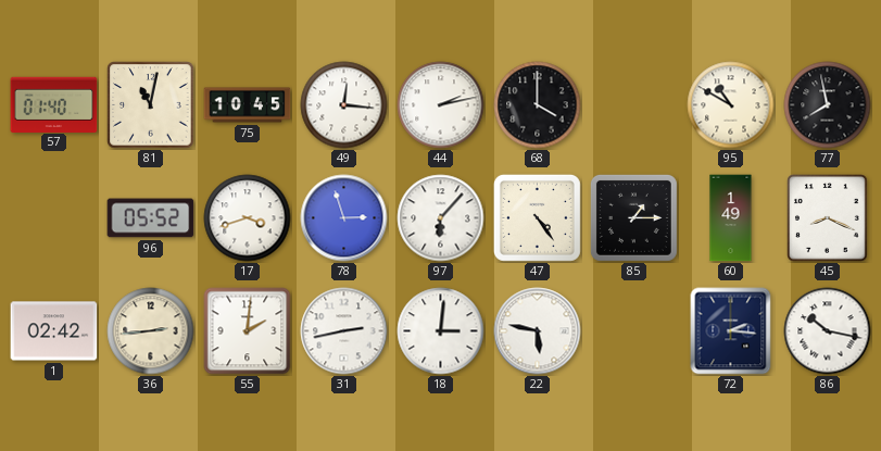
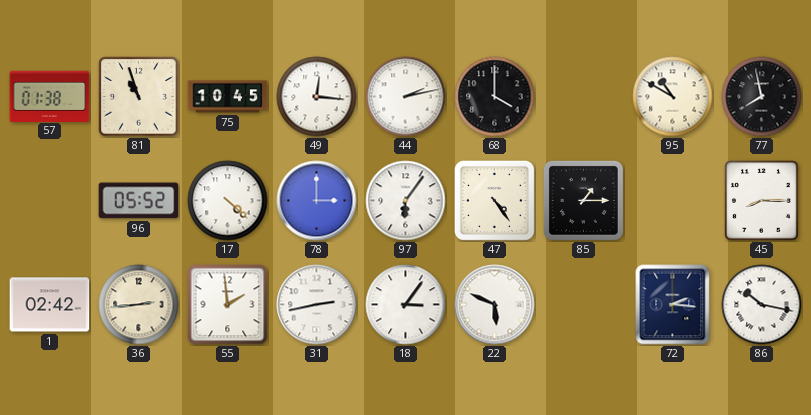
57: 01:40 -> 01:38
81: 11:02 -> 10:57
17: 3:42 -> 4:22
78: 2:57 -> 3:00
97: 6:07 -> 6:06
60: 1:49 -> none
45: 8:19 -> 8:15
55: 2:01 -> 1:59
18: 3:01 -> 3:06
22: 5:47 -> 5:49
